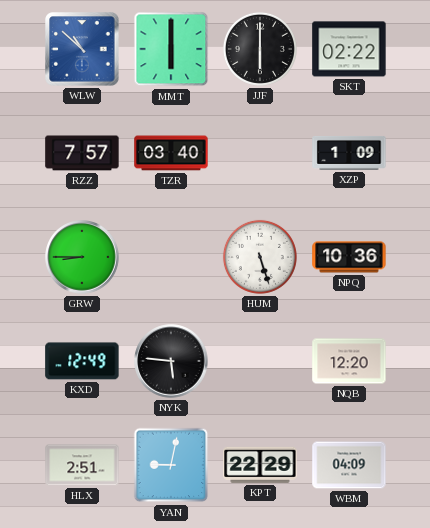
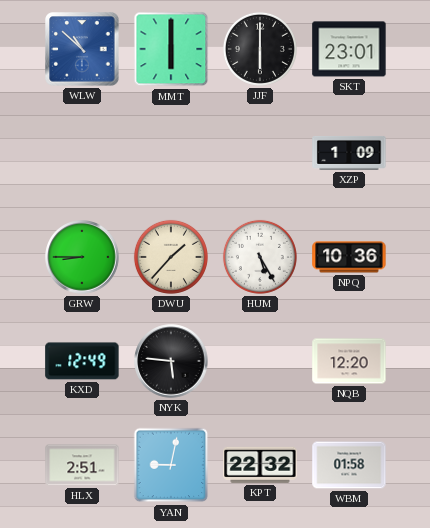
SKT: 02:22 -> 23:01
RZZ: 7:57 -> none
TZR: 03:40 -> none
DWU: none -> 1:37
HUM: 5:27 -> 5:25
KPT: 22:29 -> 22:32
WBM: 04:09 -> 01:58
